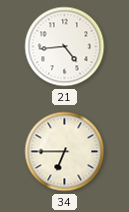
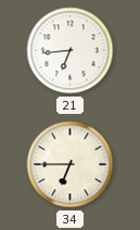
21: 4:44 -> 6:44
